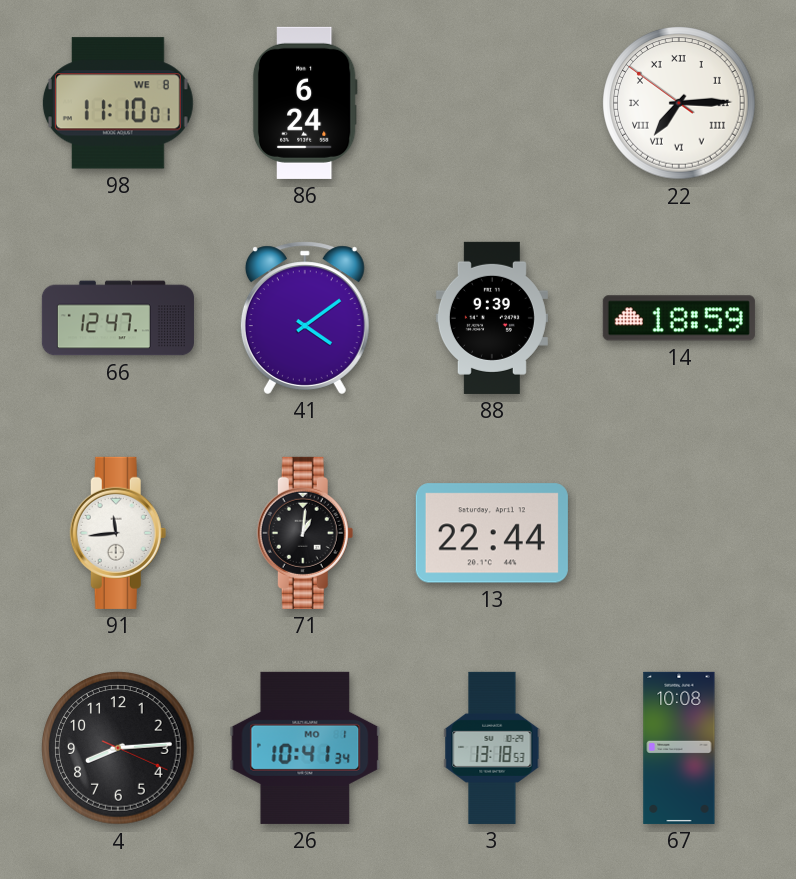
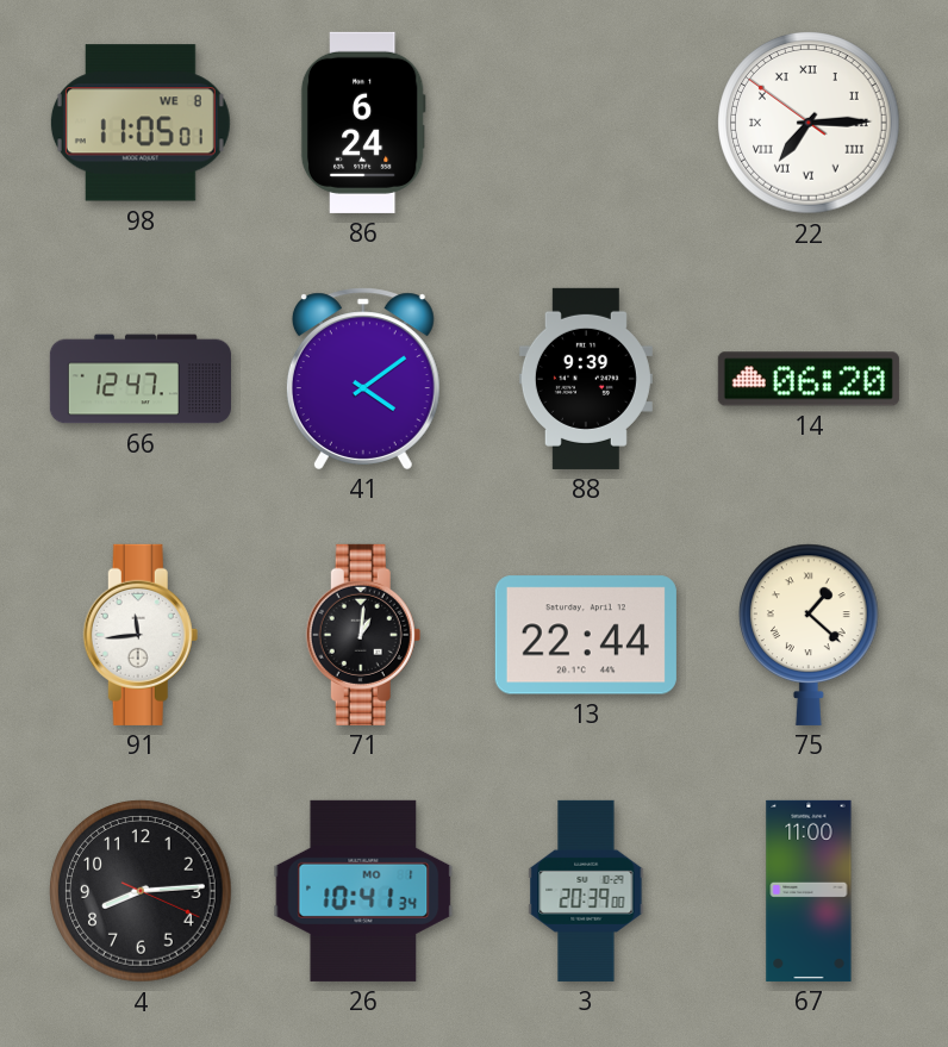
98: 11:10 -> 11:05
14: 18:59 -> 06:20
75: none -> 1:22
3: 13:18 -> 20:39
67: 10:08 -> 11:00
